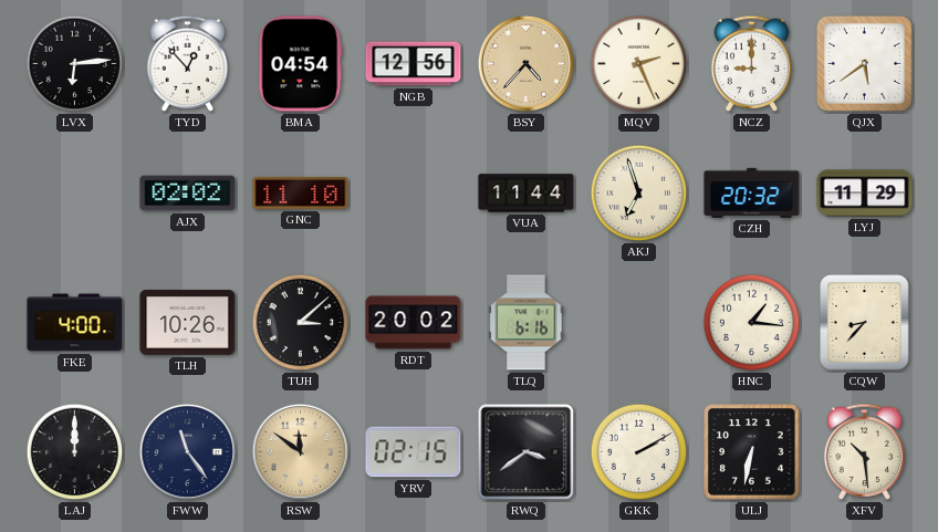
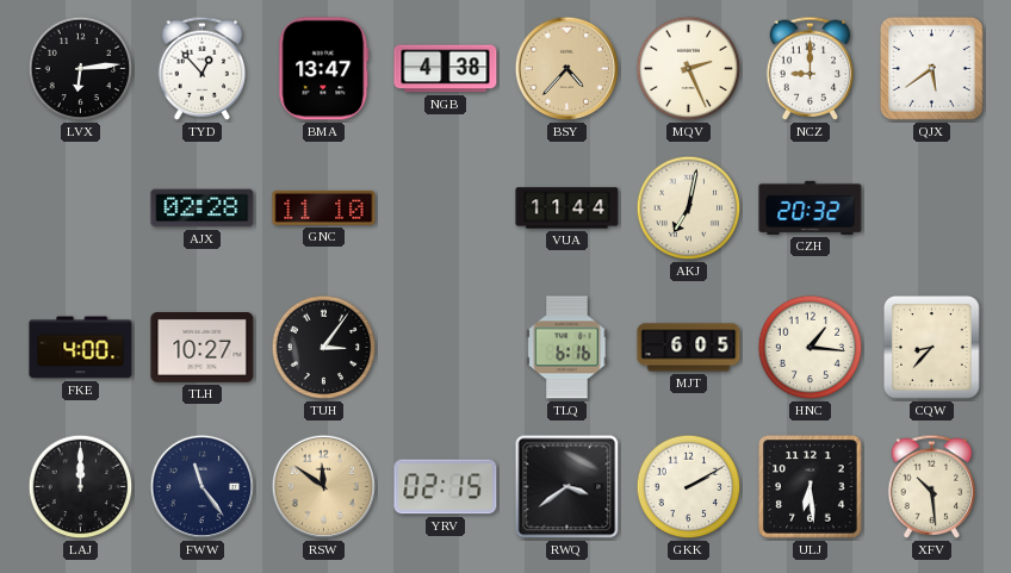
BMA: 04:54 -> 13:47
NGB: 12:56 -> 4:38
AJX: 02:02 -> 02:28
AKJ: 6:57 -> 7:02
LYJ: 11:29 -> none
TLH: 10:26 -> 10:27
TUH: 3:08 -> 3:06
RDT: 20:02 -> none
MJT: none -> 6:05
ULJ: 6:32 -> 6:29
